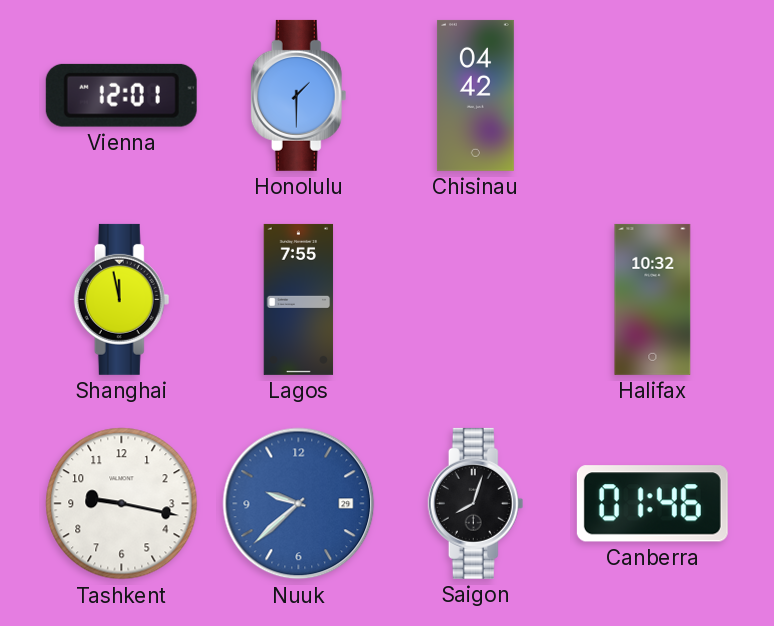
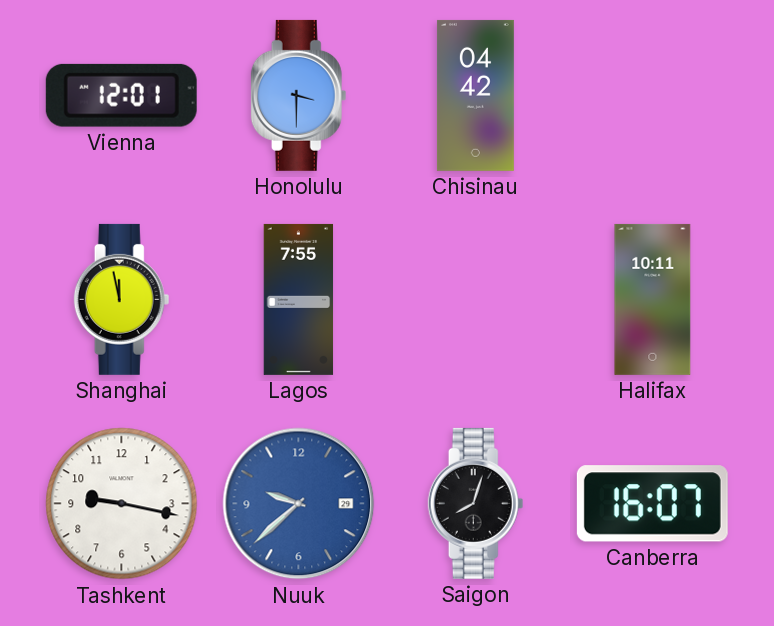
Honolulu: 1:30 -> 3:30
Halifax: 10:32 -> 10:11
Canberra: 01:46 -> 16:07
